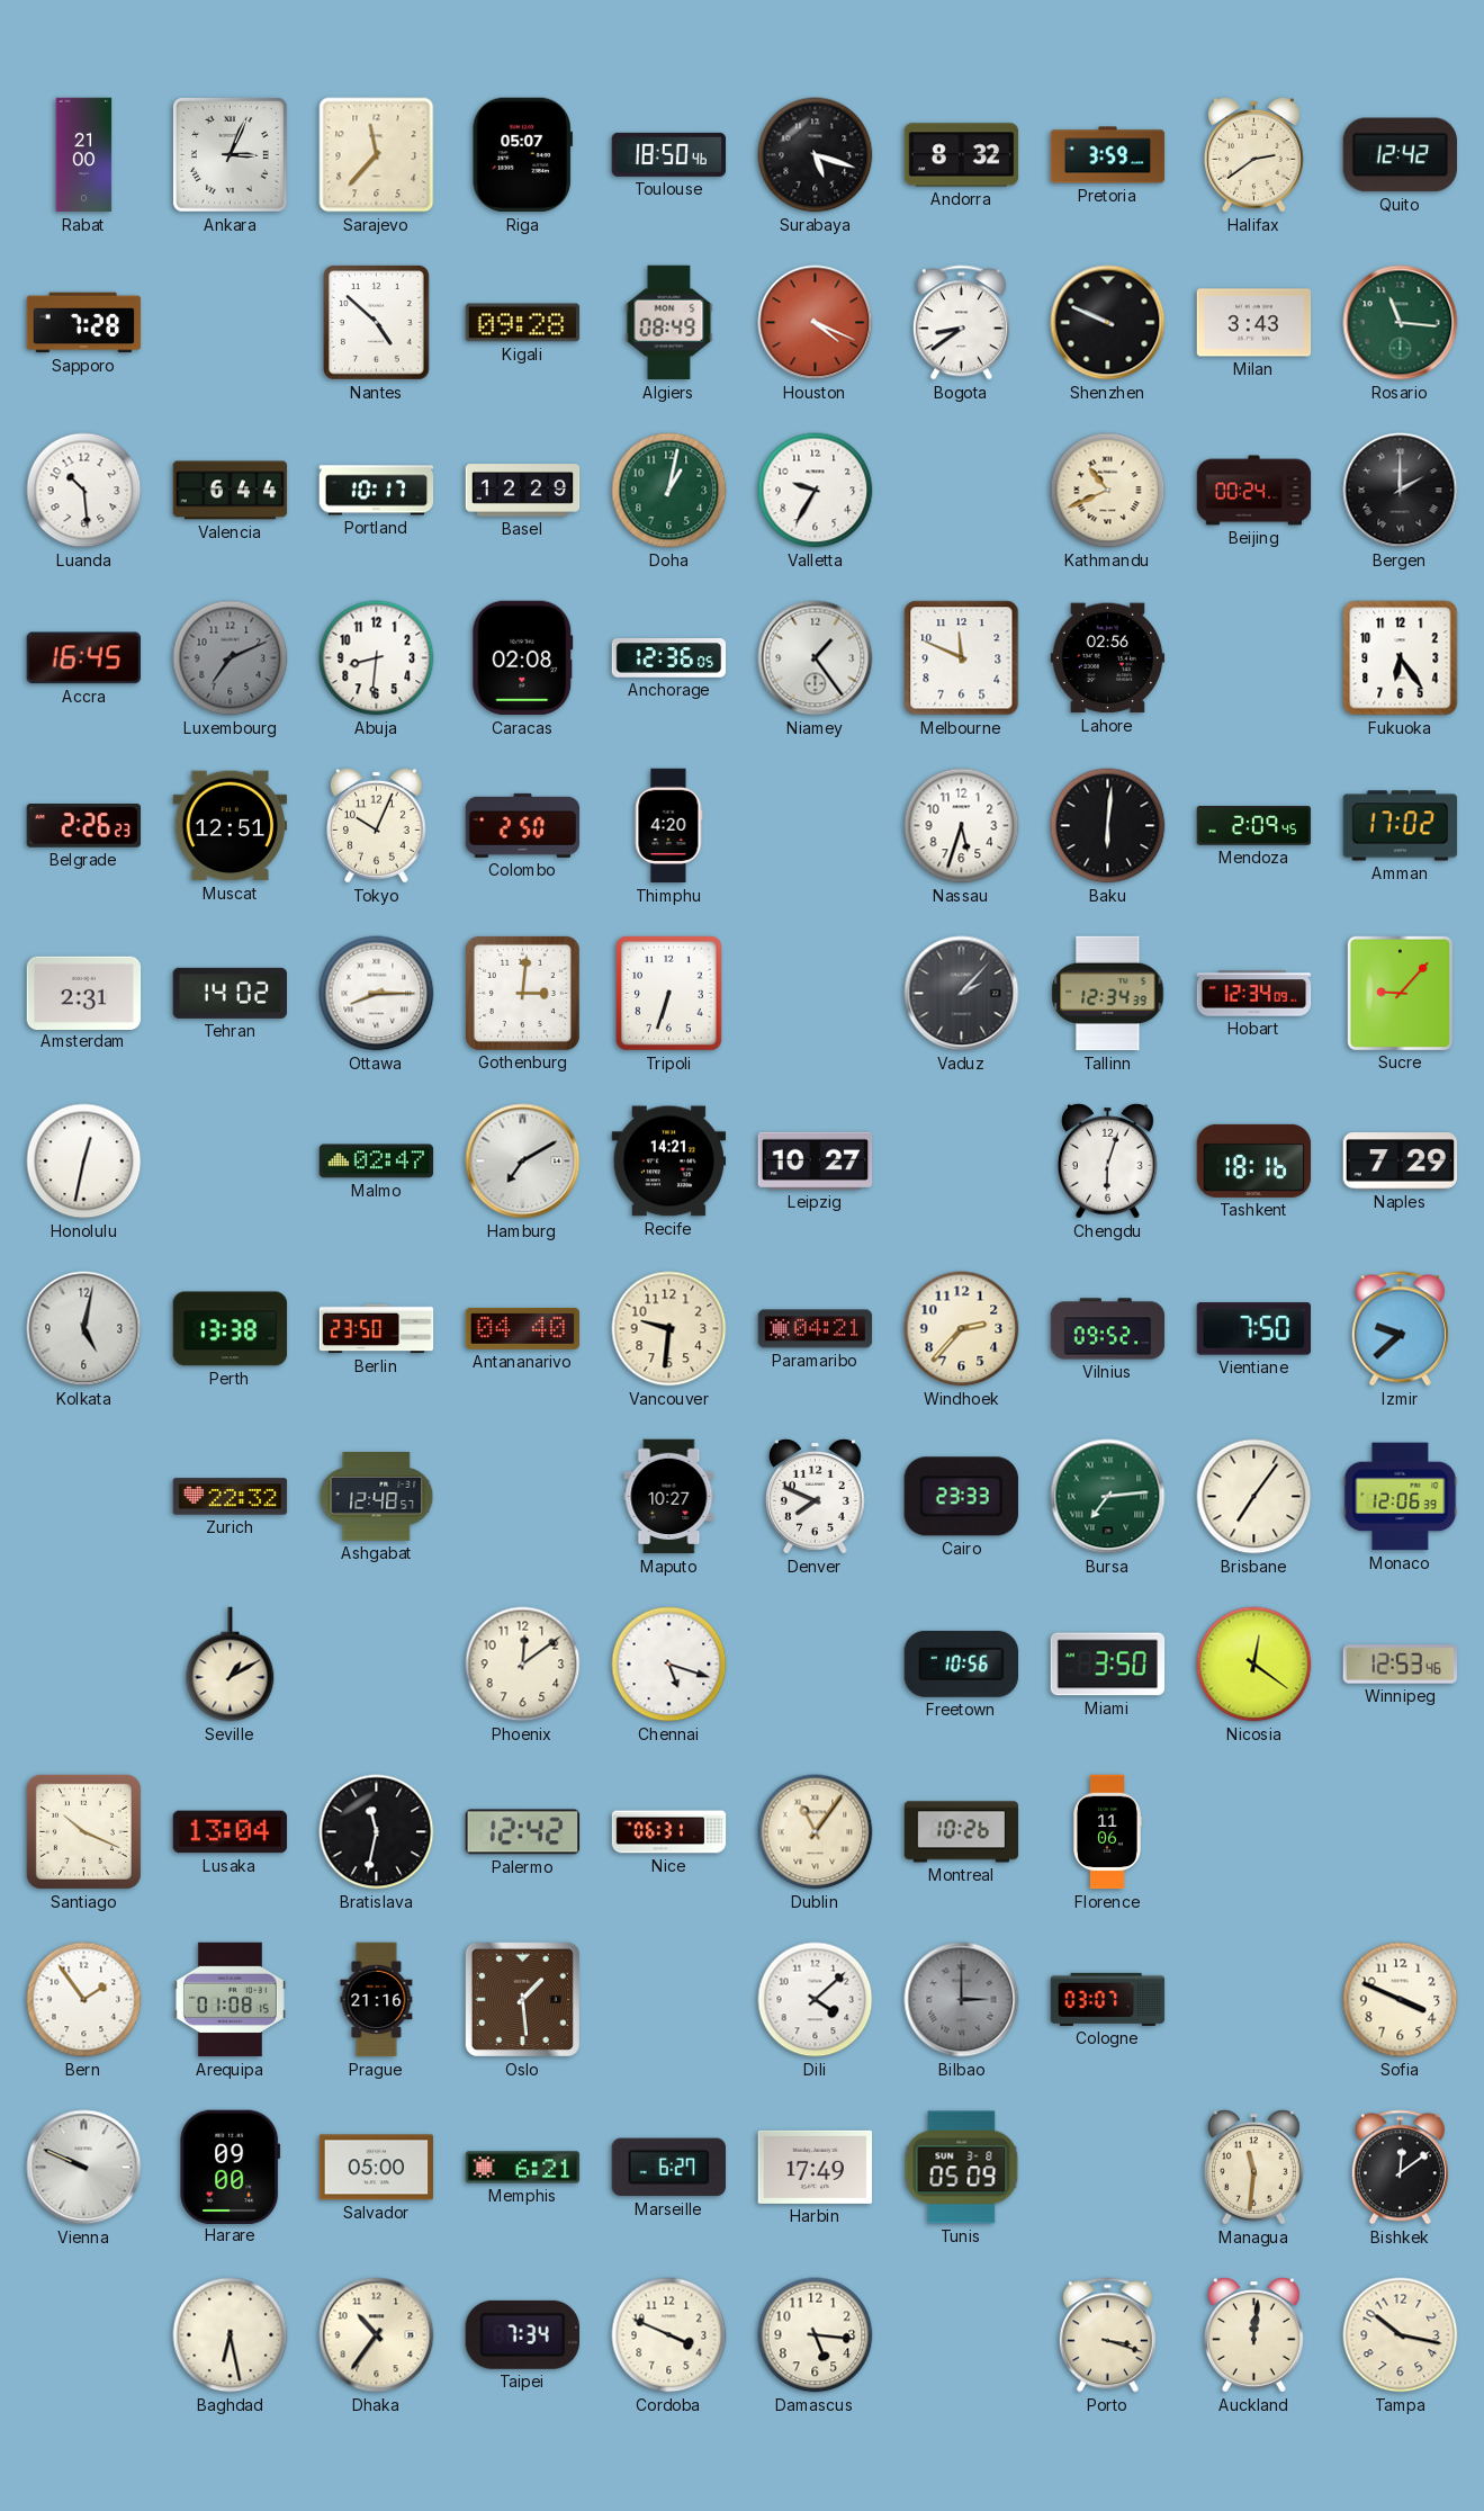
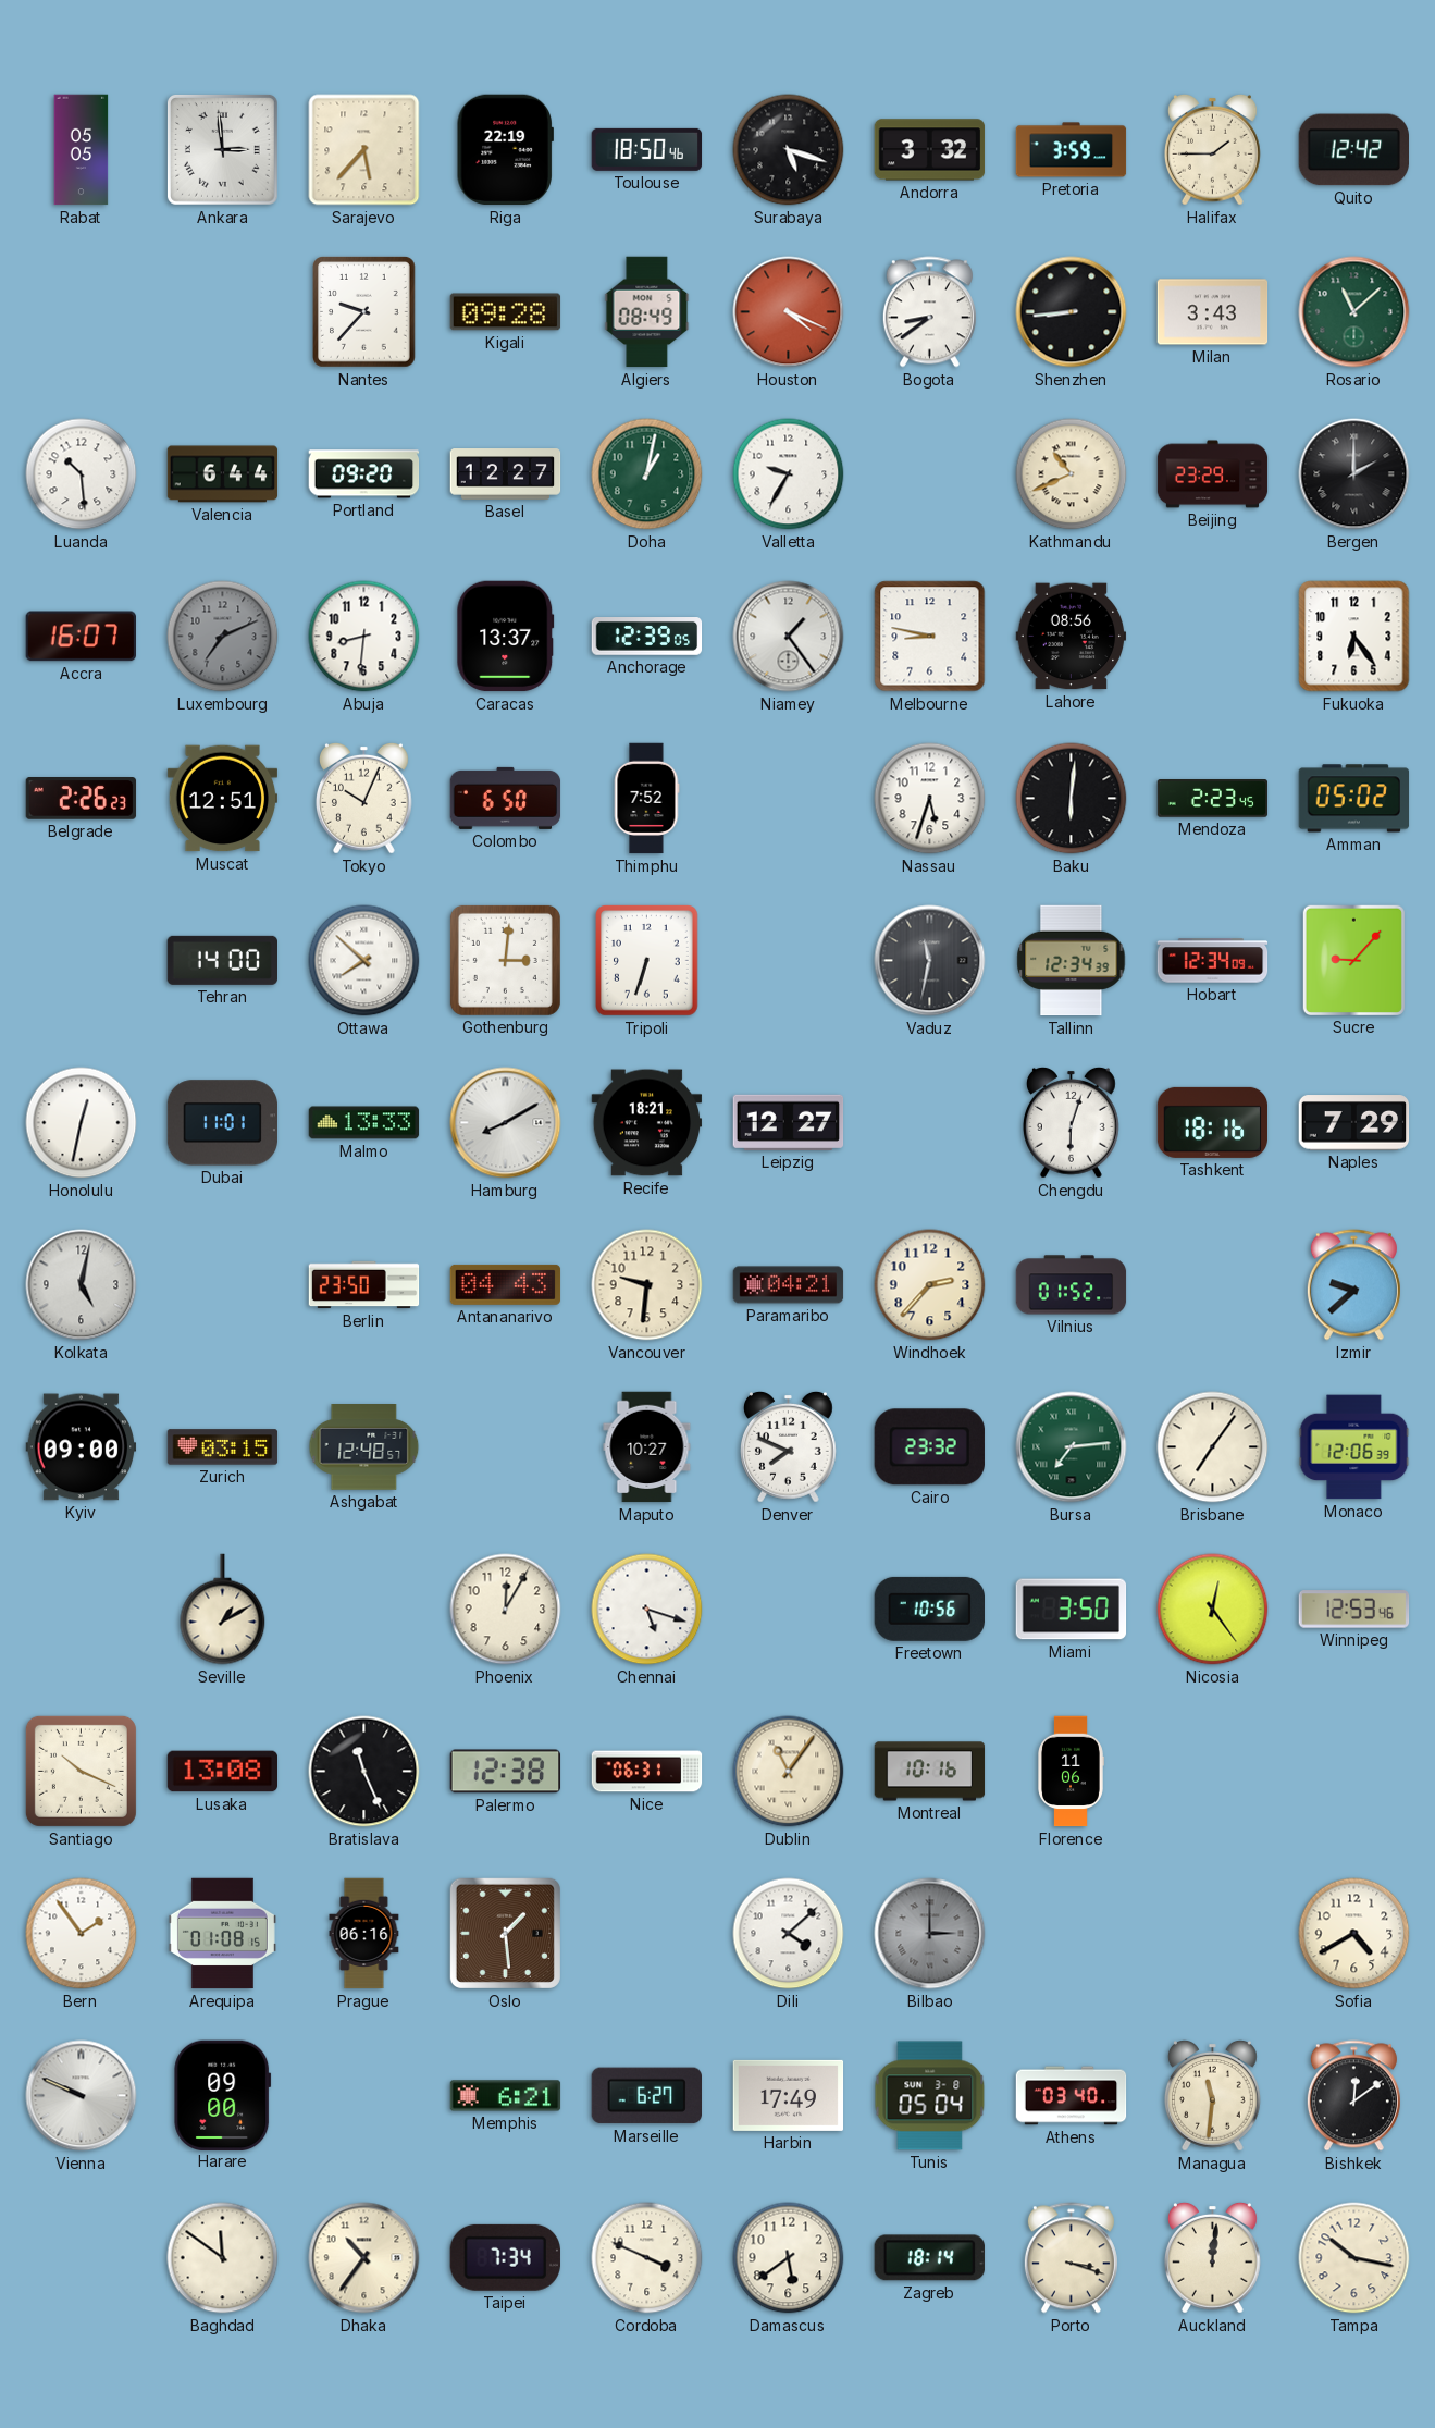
Rabat: 21:00 -> 05:05
Ankara: 3:04 -> 2:59
Sarajevo: 11:37 -> 5:37
Riga: 05:07 -> 22:19
Andorra: 8:32 -> 3:32
Halifax: 2:39 -> 1:45
Sapporo: 7:28 -> none
Nantes: 4:52 -> 9:37
Shenzhen: 9:49 -> 8:44
Rosario: 11:16 -> 11:08
Portland: 10:17 -> 09:20
Basel: 12:29 -> 12:27
Beijing: 00:24 -> 23:29
Accra: 16:45 -> 16:07
Caracas: 02:08 -> 13:37
Anchorage: 12:36 -> 12:39
Melbourne: 11:49 -> 8:47
Lahore: 02:56 -> 08:56
Colombo: 2:50 -> 6:50
Thimphu: 4:20 -> 7:52
Mendoza: 2:09 -> 2:23
Amman: 17:02 -> 05:02
Amsterdam: 2:31 -> none
Tehran: 14:02 -> 14:00
Ottawa: 8:15 -> 7:52
Vaduz: 2:07 -> 11:32
Dubai: none -> 11:01
Malmo: 02:47 -> 13:33
Hamburg: 7:10 -> 8:10
Recife: 14:21 -> 18:21
Leipzig: 10:27 -> 12:27
Perth: 13:38 -> none
Antananarivo: 04:40 -> 04:43
Vilnius: 09:52 -> 01:52
Vientiane: 7:50 -> none
Kyiv: none -> 09:00
Zurich: 22:32 -> 03:15
Cairo: 23:33 -> 23:32
Phoenix: 12:09 -> 12:05
Nicosia: 12:21 -> 12:24
Lusaka: 13:04 -> 13:08
Bratislava: 11:32 -> 11:26
Palermo: 12:42 -> 12:38
Montreal: 10:26 -> 10:16
Prague: 21:16 -> 06:16
Cologne: 03:07 -> none
Sofia: 3:49 -> 4:40
Salvador: 05:00 -> none
Tunis: 05:09 -> 05:04
Athens: none -> 03:40
Baghdad: 6:28 -> 11:51
Damascus: 5:16 -> 5:39
Zagreb: none -> 18:14
